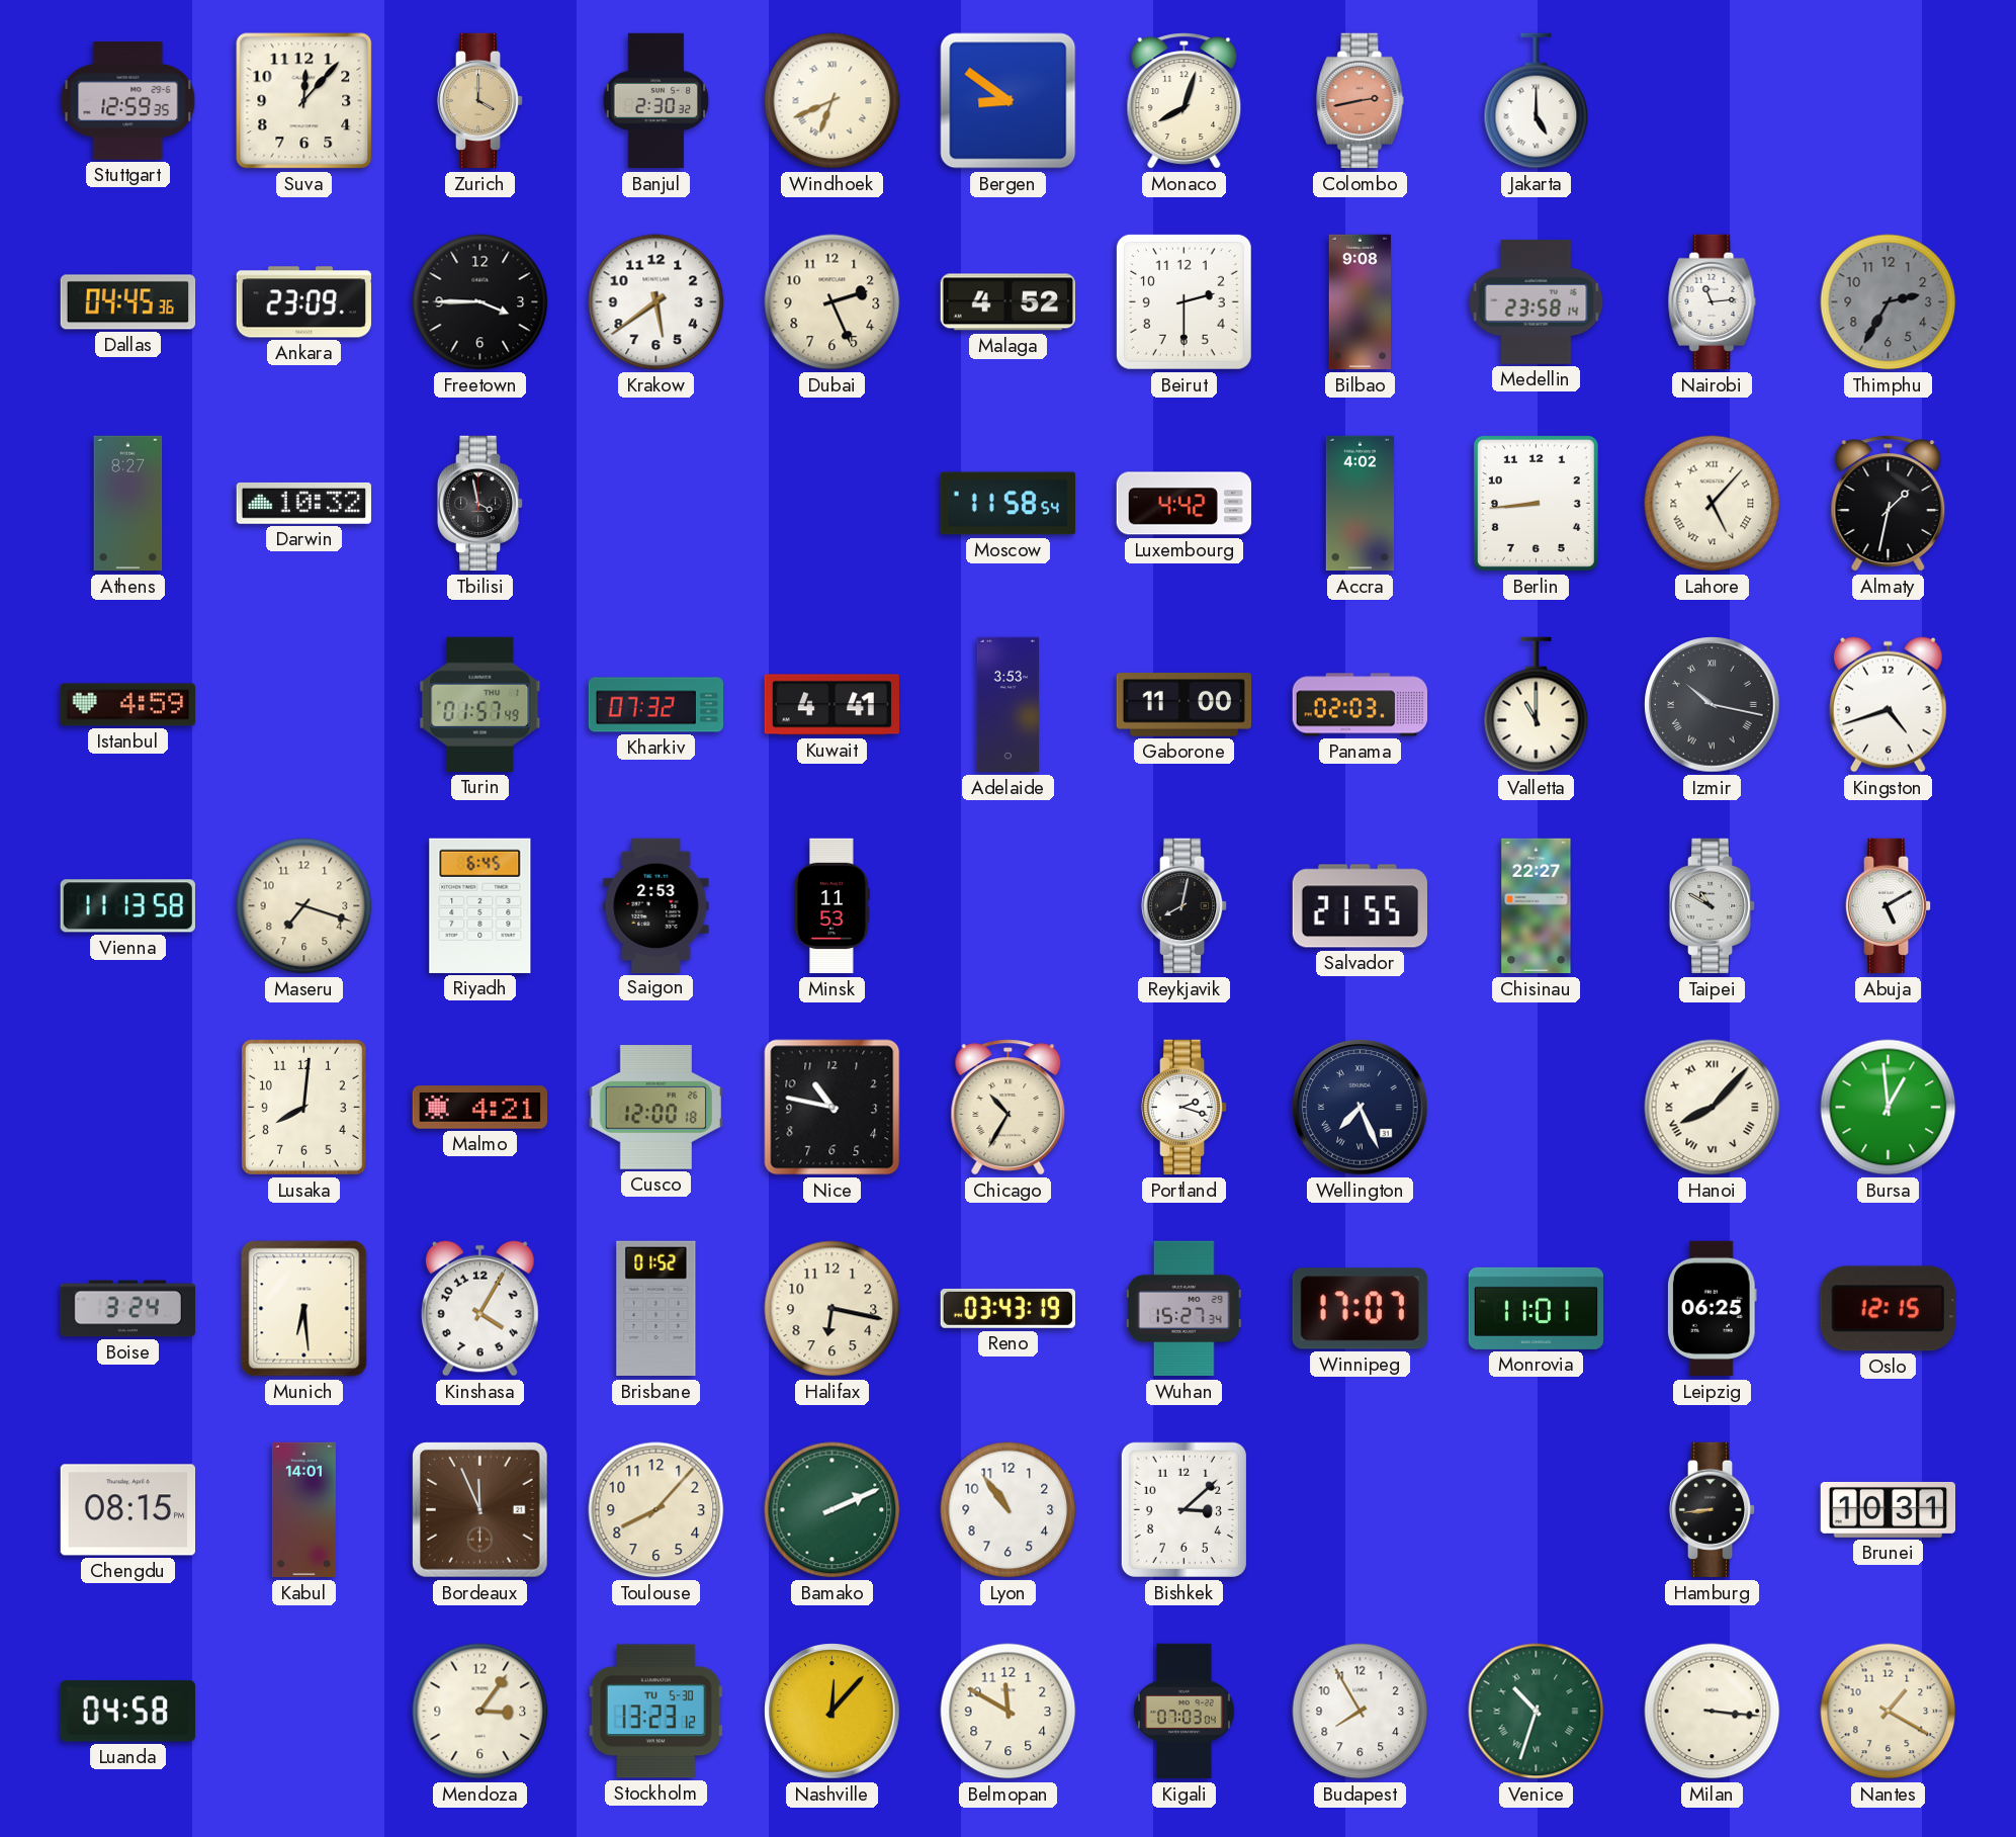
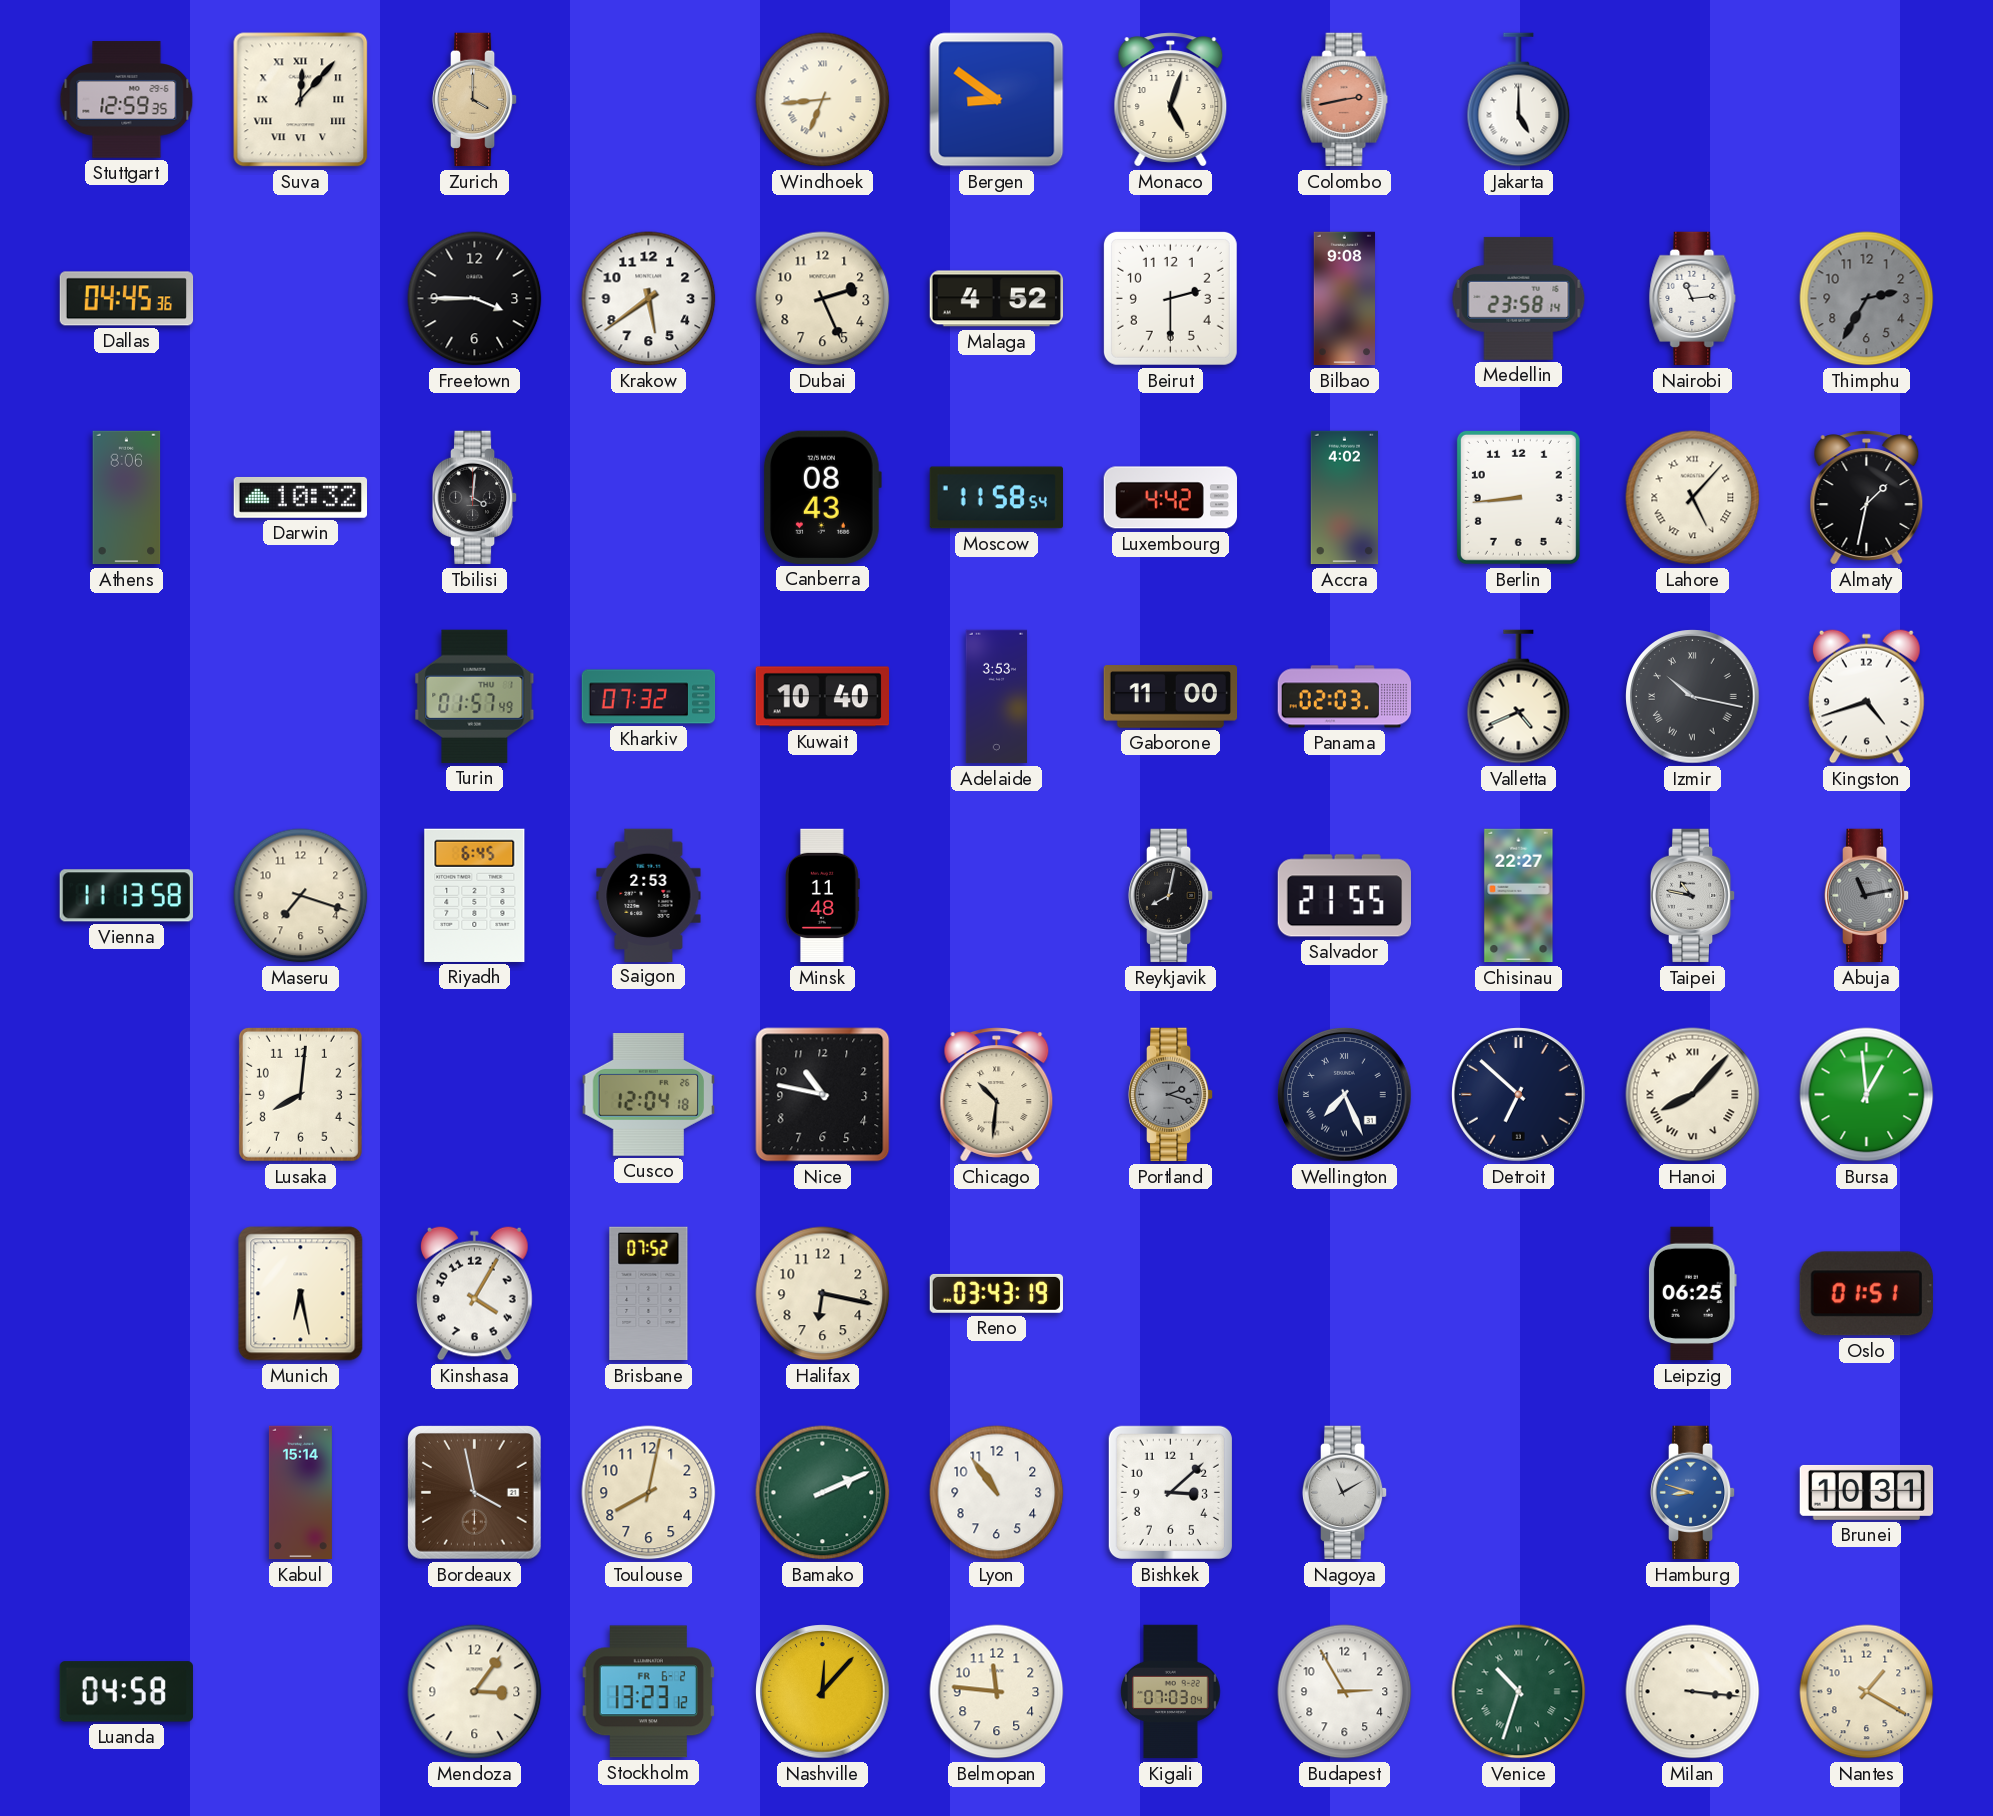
Suva numerals: Arabic -> Roman
Banjul: 2:30 -> none
Windhoek: 6:41 -> 6:44
Monaco: 8:03 -> 5:03
Ankara: 23:09 -> none
Athens: 8:27 -> 8:06
Tbilisi: 3:58 -> 4:01
Canberra: none -> 08:43
Istanbul: 4:59 -> none
Kuwait: 4:41 -> 10:40
Valletta: 11:00 -> 4:41
Minsk: 11:53 -> 11:48
Taipei: 10:50 -> 10:47
Abuja: 5:10 -> 11:13
Abuja dial: white -> grey
Malmo: 4:21 -> none
Cusco: 12:00 -> 12:04
Chicago: 10:35 -> 10:31
Portland dial: white -> grey
Detroit: none -> 6:52
Boise: 3:24 -> none
Munich: 6:29 -> 6:28
Brisbane: 01:52 -> 07:52
Wuhan: 15:27 -> none
Winnipeg: 17:07 -> none
Monrovia: 11:01 -> none
Oslo: 12:15 -> 01:51
Chengdu: 08:15 -> none
Kabul: 14:01 -> 15:14
Bordeaux: 11:56 -> 3:58
Toulouse: 8:07 -> 8:02
Nagoya: none -> 11:10
Hamburg: 8:44 -> 8:48
Hamburg dial: black -> blue
Stockholm date: TU 5-30 -> FR 6-2
Belmopan: 11:50 -> 11:46
Budapest: 7:55 -> 2:55
